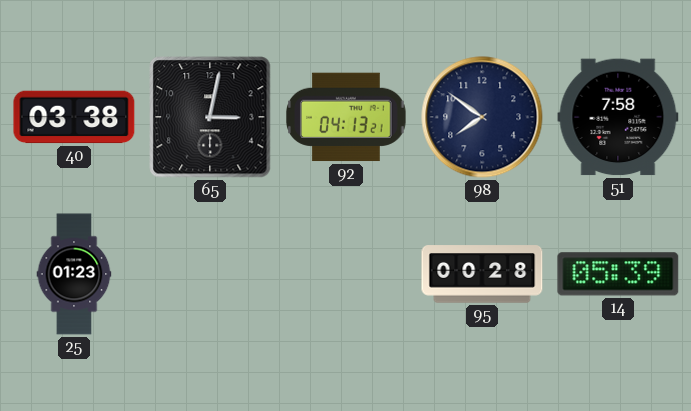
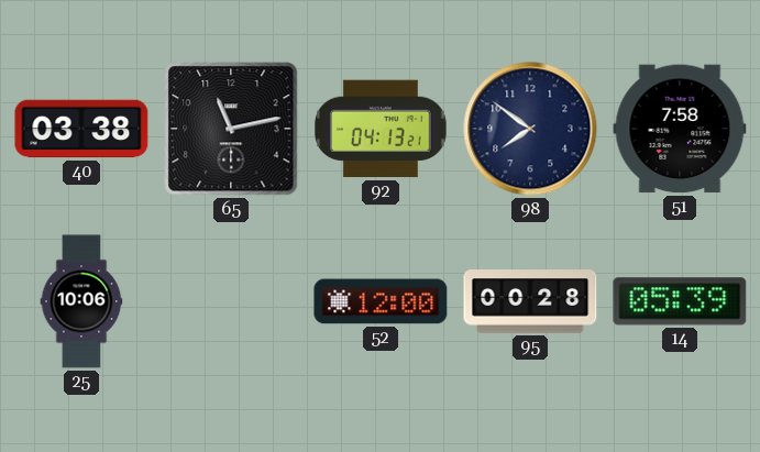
65: 3:02 -> 11:13
25: 01:23 -> 10:06
52: none -> 12:00
